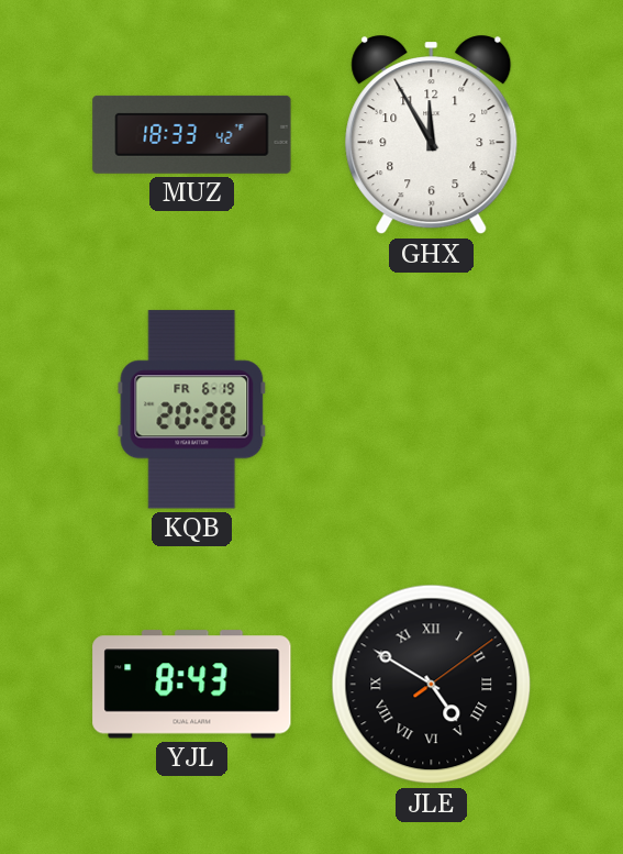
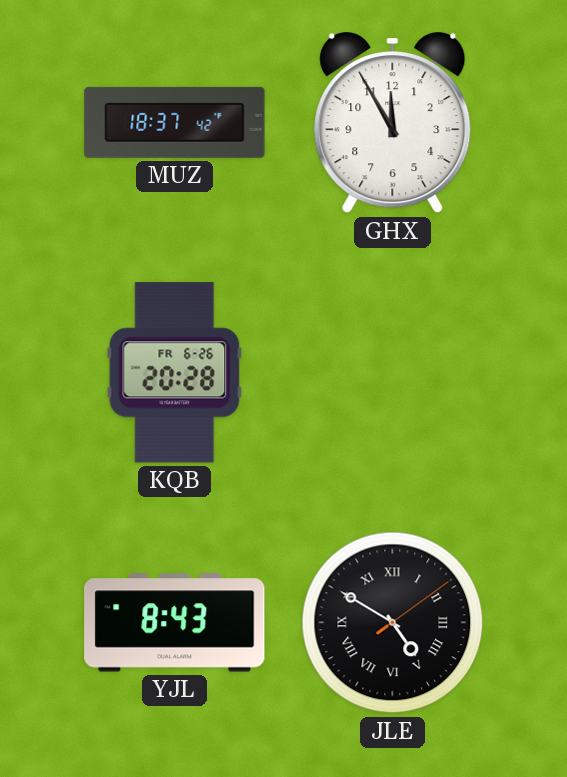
MUZ: 18:33 -> 18:37
KQB date: FR 6-19 -> FR 6-26
